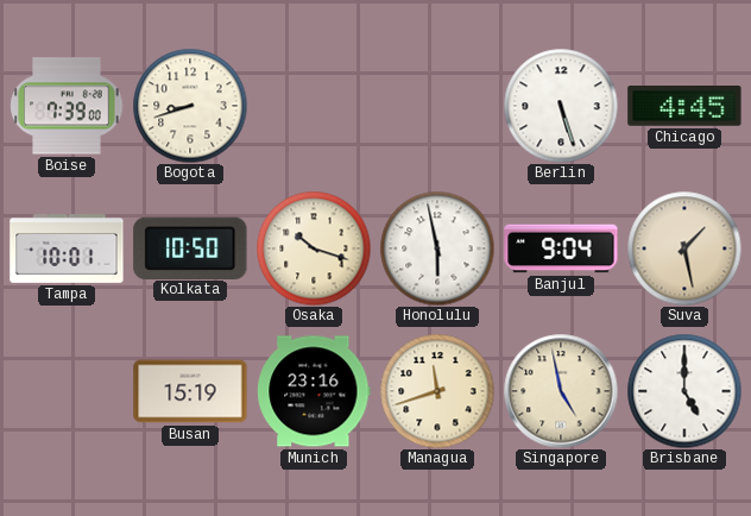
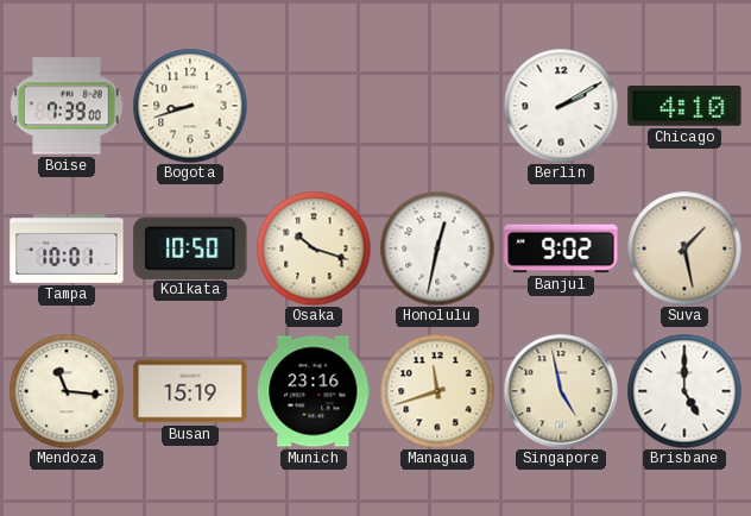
Berlin: 5:27 -> 2:10
Chicago: 4:45 -> 4:10
Honolulu: 5:58 -> 12:32
Banjul: 9:04 -> 9:02
Mendoza: none -> 11:16
